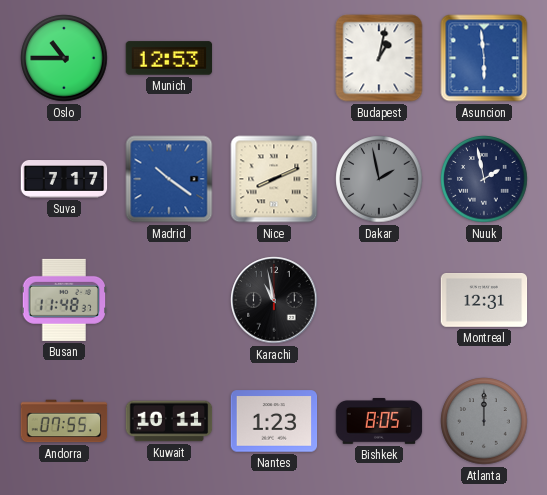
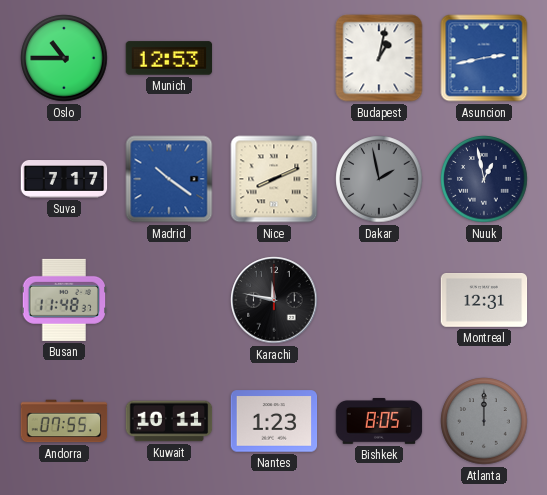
Asuncion: 5:59 -> 2:43
Nuuk: 1:58 -> 12:58
Karachi: 10:58 -> 11:47
